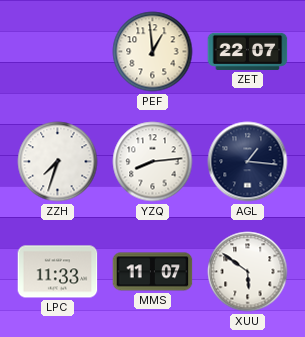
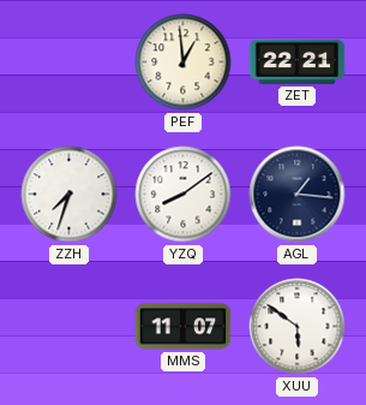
ZET: 22:07 -> 22:21
YZQ: 8:14 -> 8:09
LPC: 11:33 -> none
